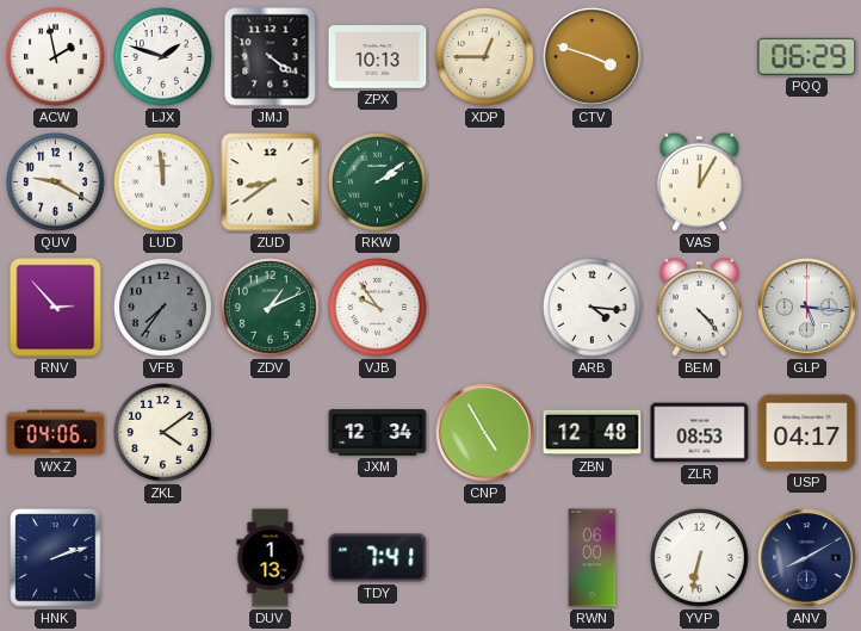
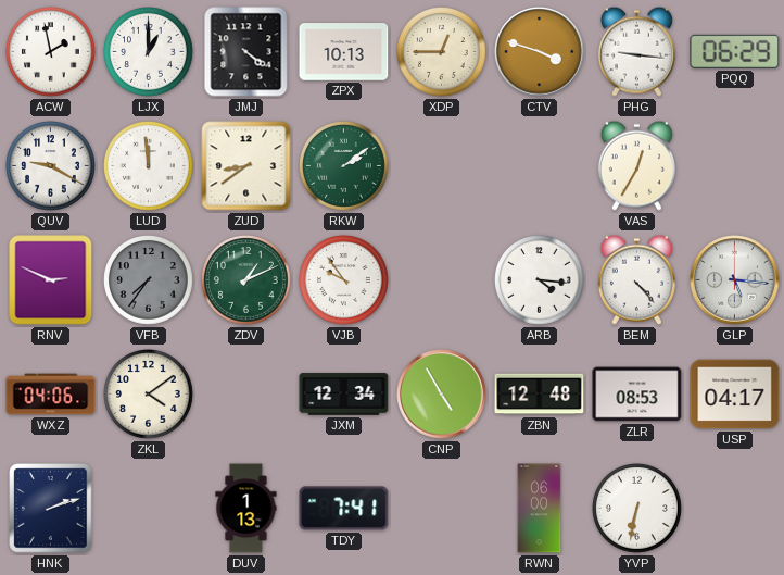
LJX: 1:48 -> 1:00
PHG: none -> 9:16
VAS: 12:05 -> 12:35
RNV: 2:53 -> 2:49
ANV: 8:10 -> none
